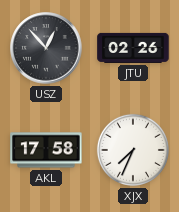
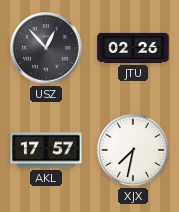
AKL: 17:58 -> 17:57
XJX: 7:34 -> 7:32
